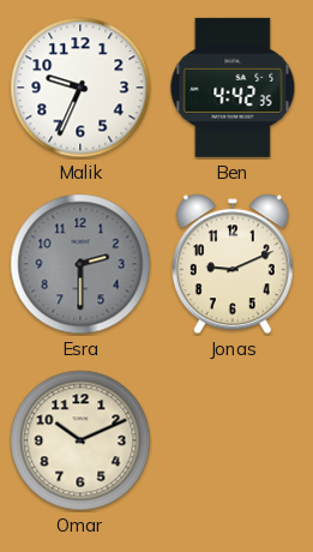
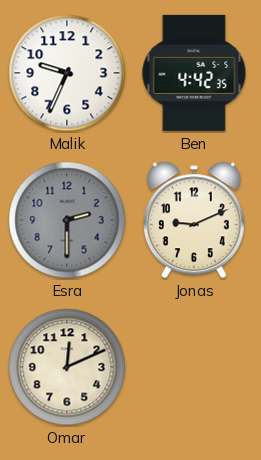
Omar: 10:11 -> 12:11
